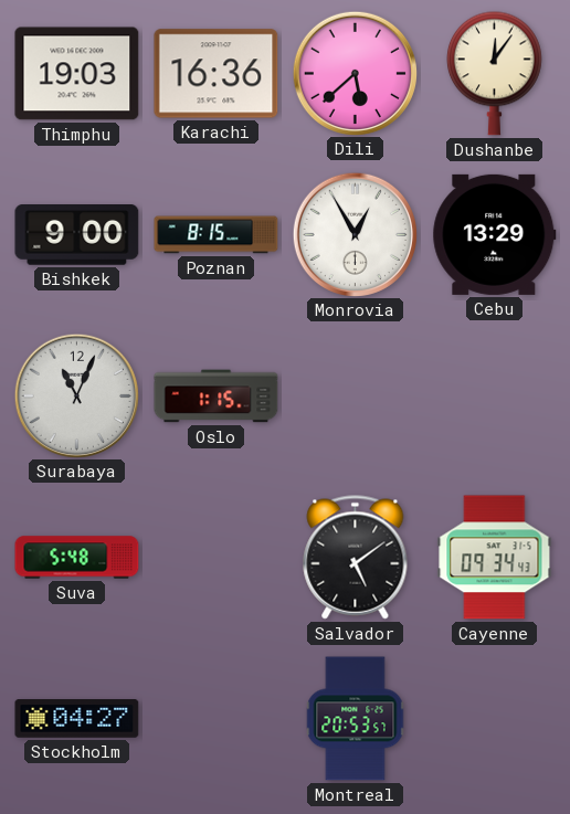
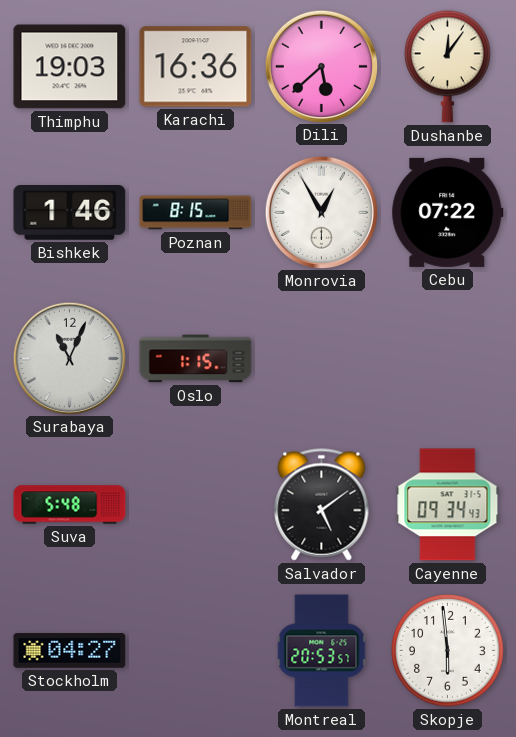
Bishkek: 9:00 -> 1:46
Cebu: 13:29 -> 07:22
Skopje: none -> 5:59
